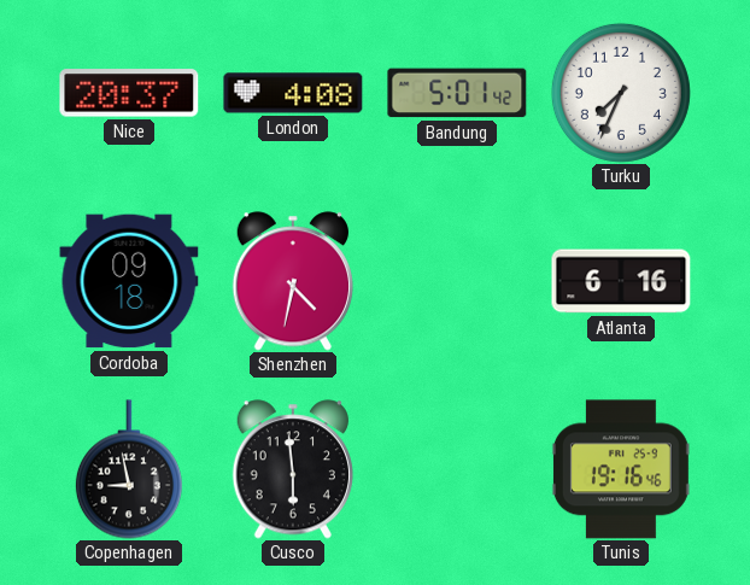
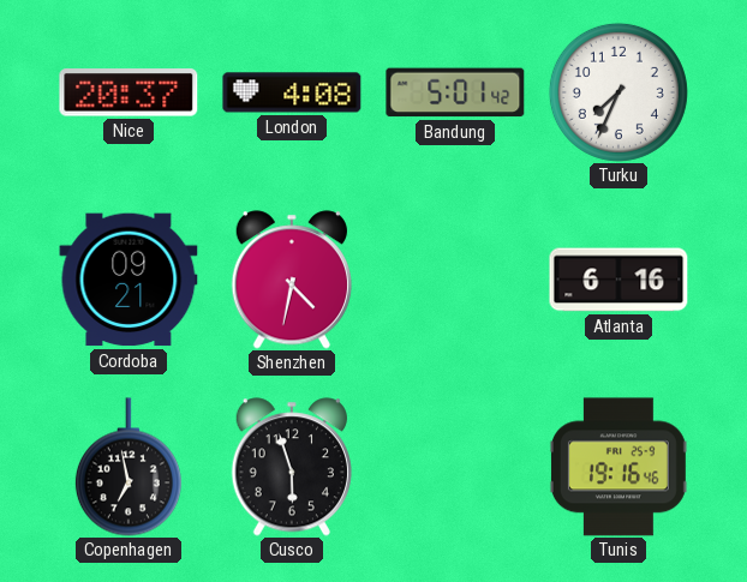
Cordoba: 09:18 -> 09:21
Copenhagen: 8:58 -> 6:58
Cusco: 5:59 -> 5:57
